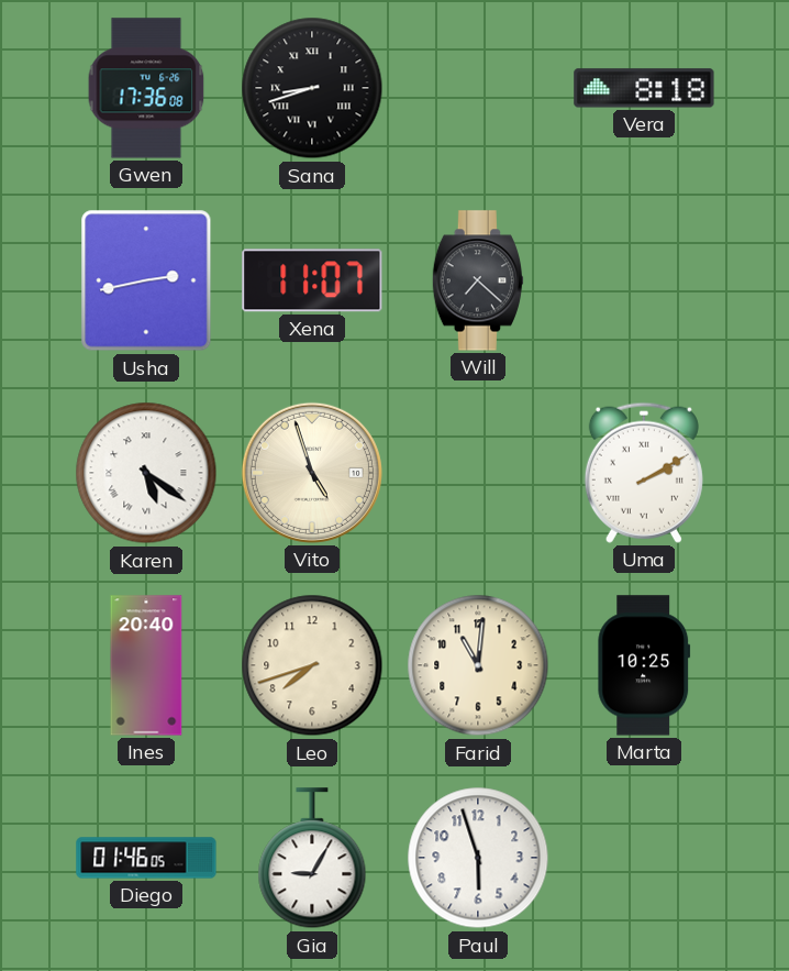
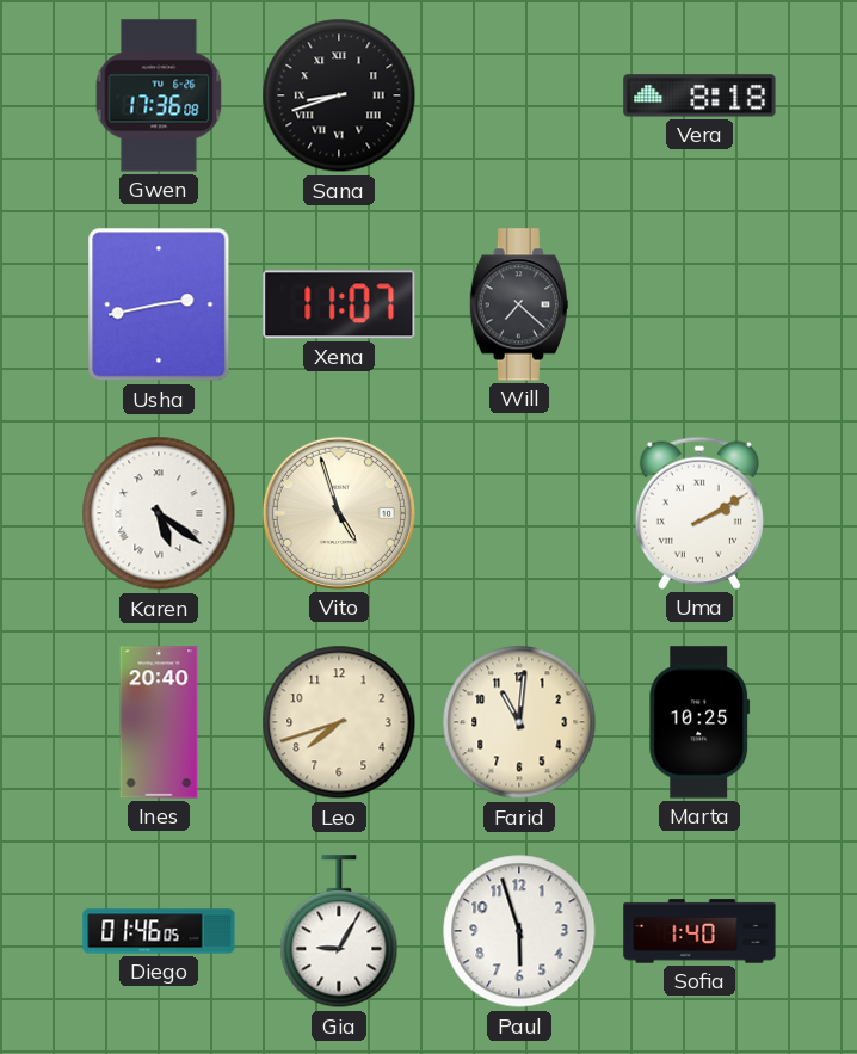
Sofia: none -> 1:40
